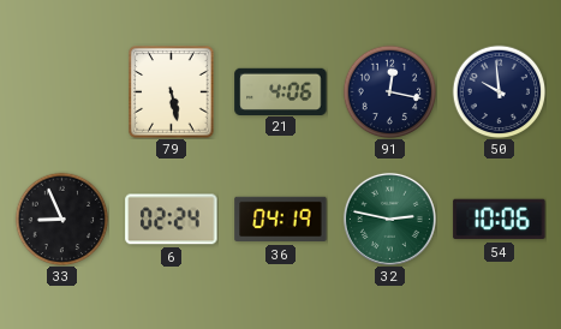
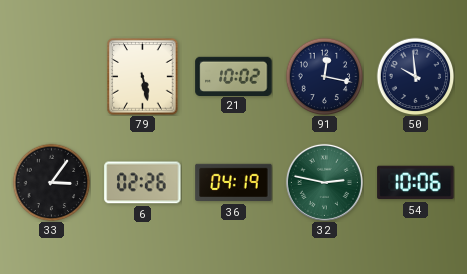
21: 4:06 -> 10:02
33: 8:56 -> 3:06
6: 02:24 -> 02:26
